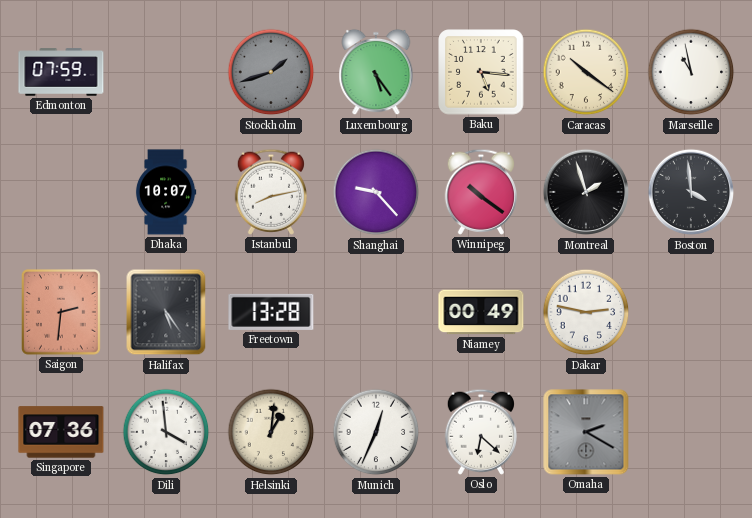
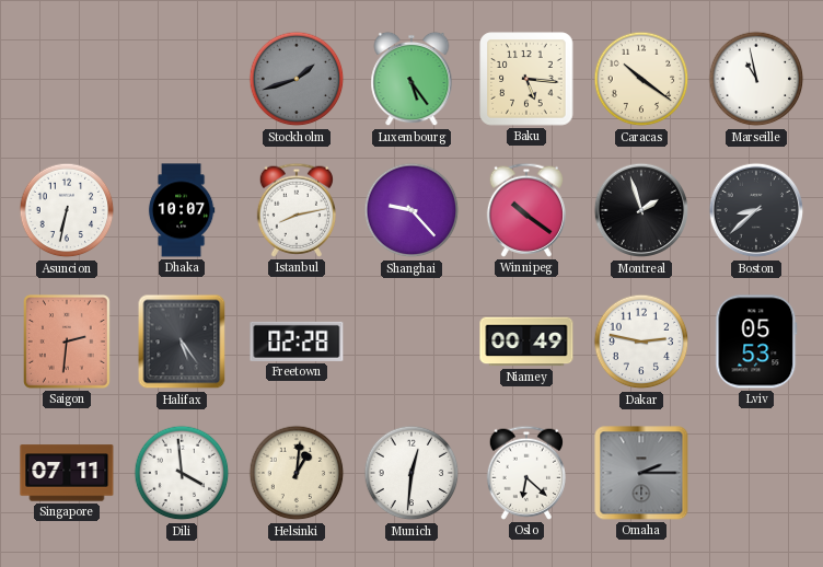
Edmonton: 07:59 -> none
Asuncion: none -> 6:32
Boston: 3:59 -> 8:38
Freetown: 13:28 -> 02:28
Lviv: none -> 05:53
Singapore: 07:36 -> 07:11
Munich: 12:34 -> 12:31
Omaha: 2:20 -> 2:15
